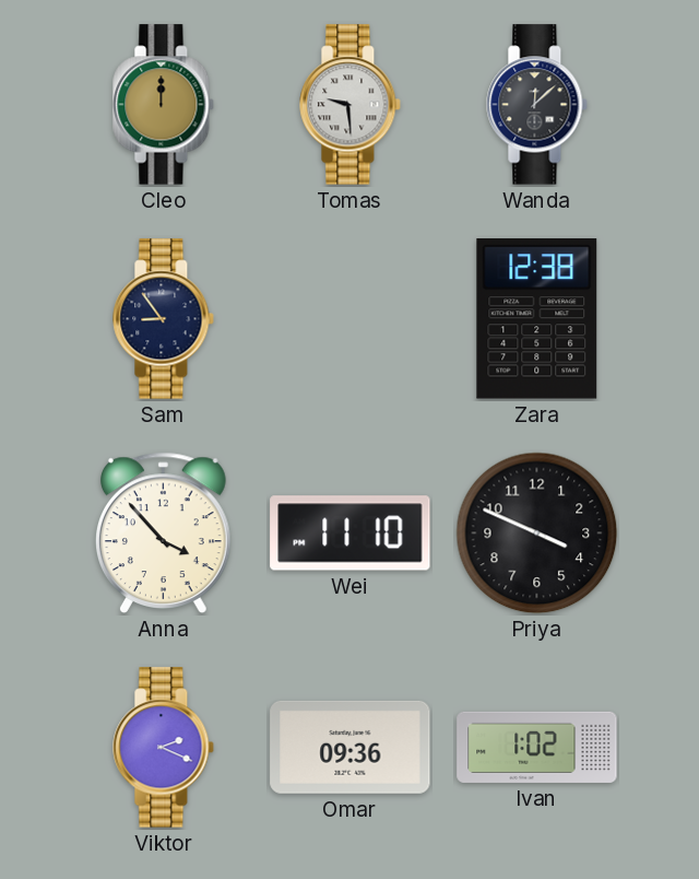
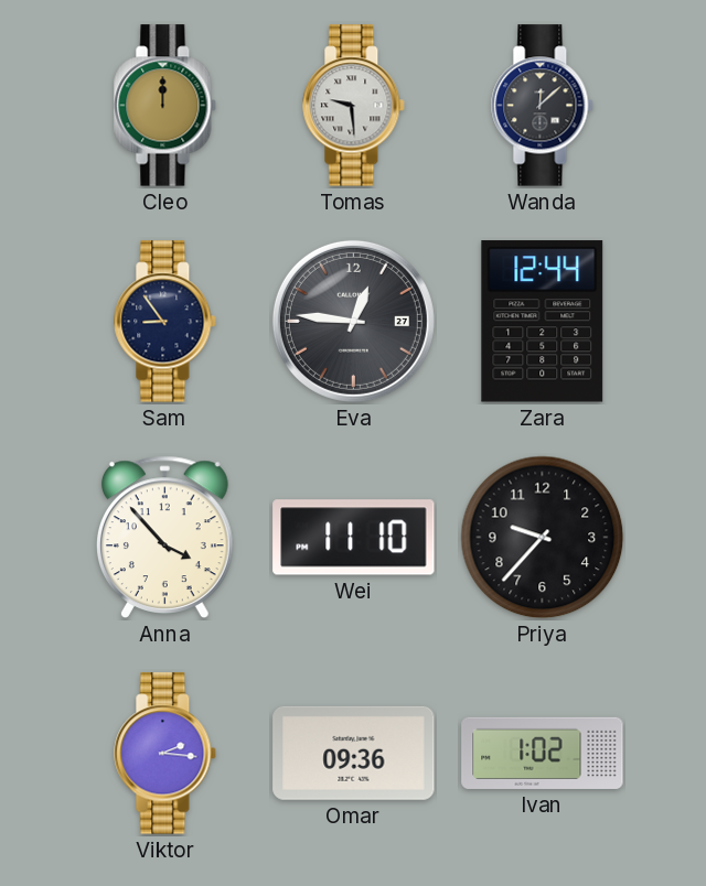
Eva: none -> 12:46
Zara: 12:38 -> 12:44
Priya: 3:49 -> 9:37
Viktor: 2:19 -> 2:16
